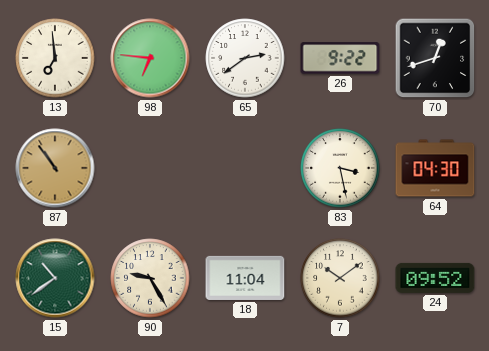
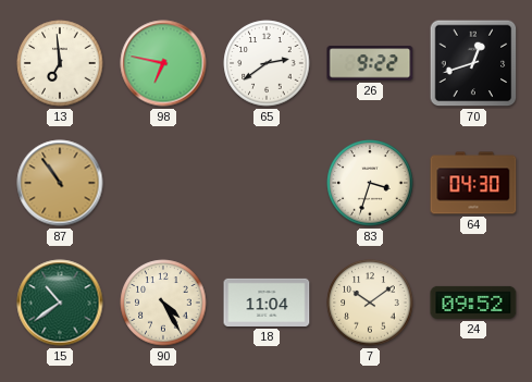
98: 6:46 -> 6:47
83: 3:28 -> 3:33
90: 9:25 -> 4:25
